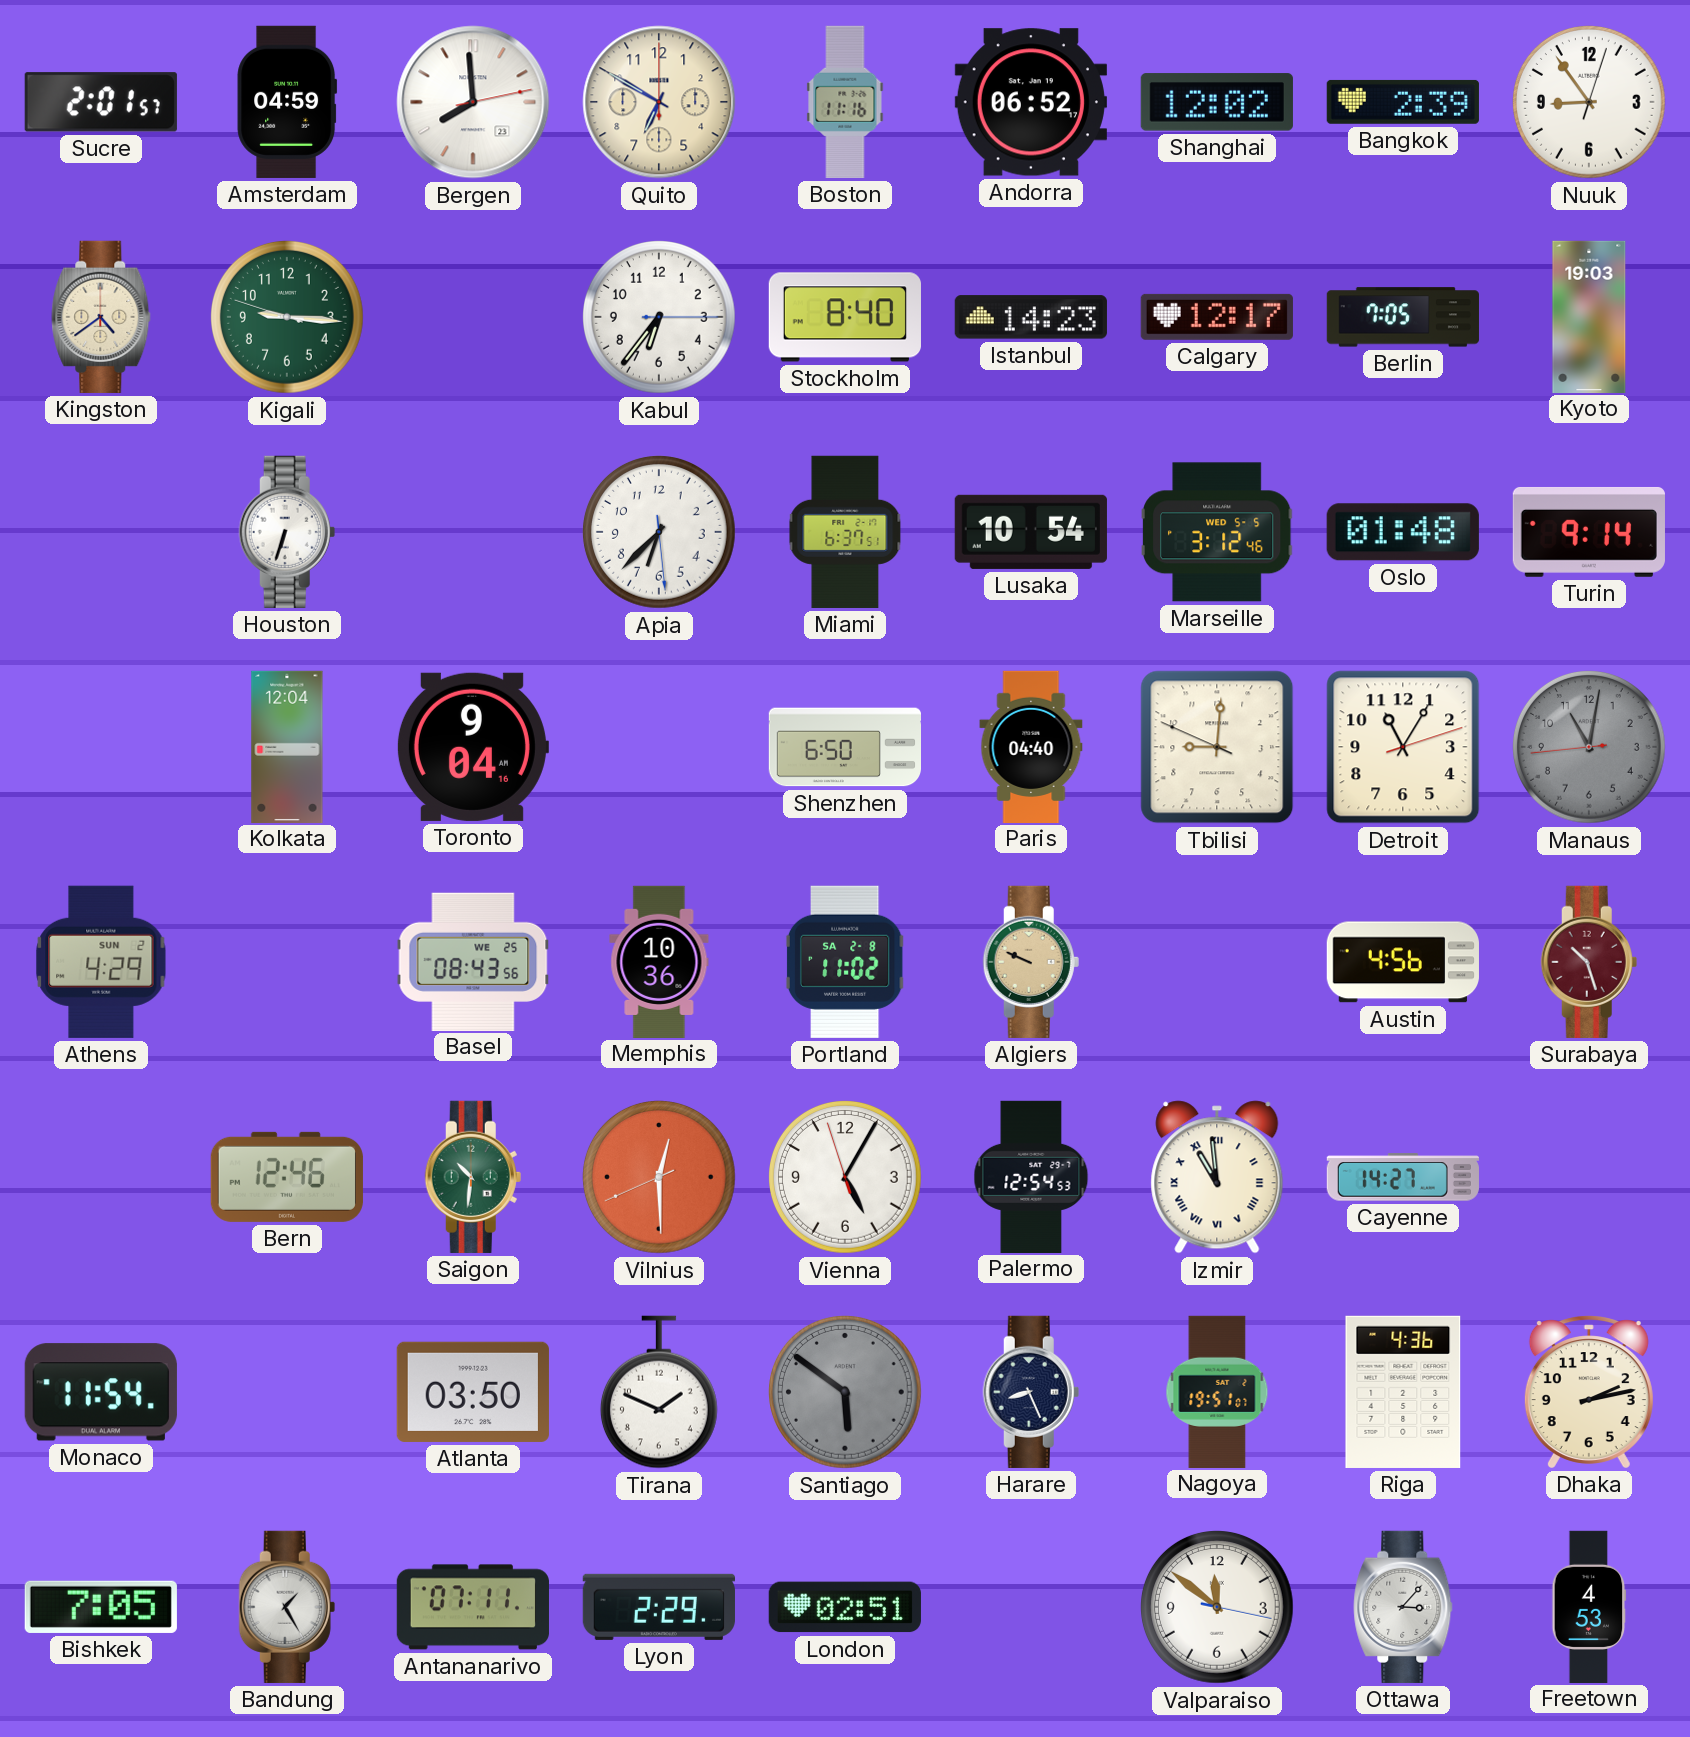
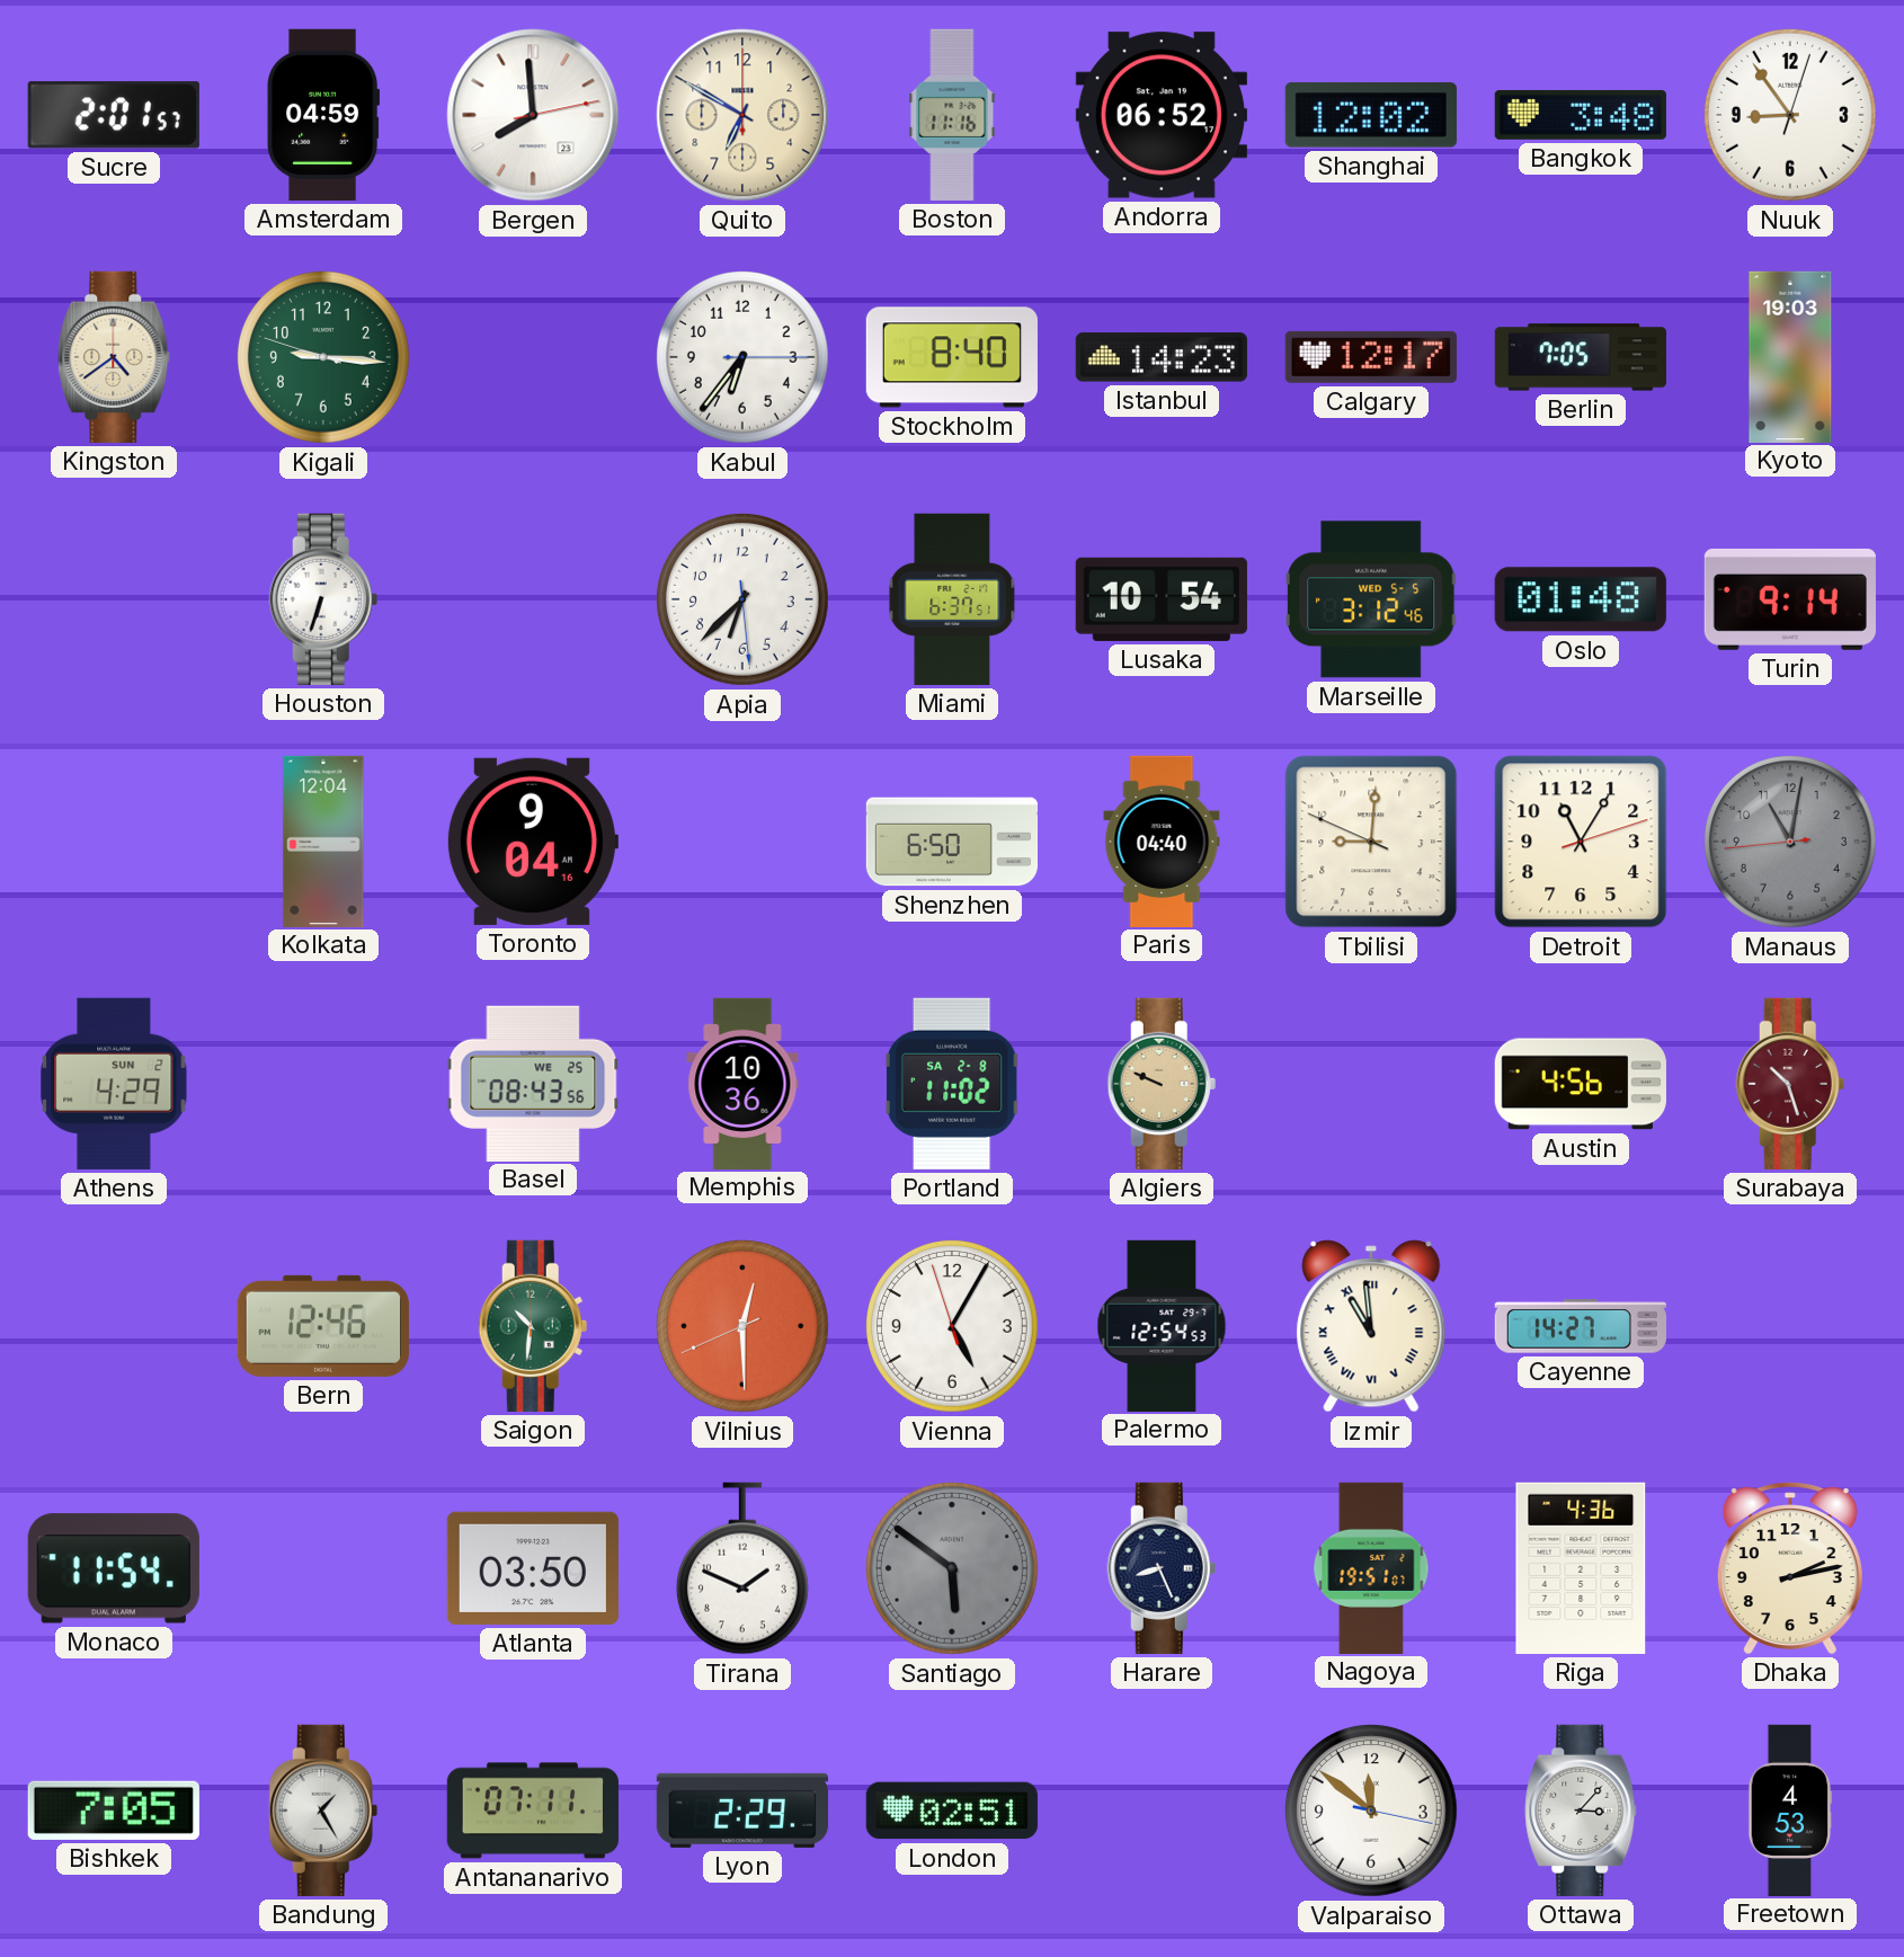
Bangkok: 2:39 -> 3:48
